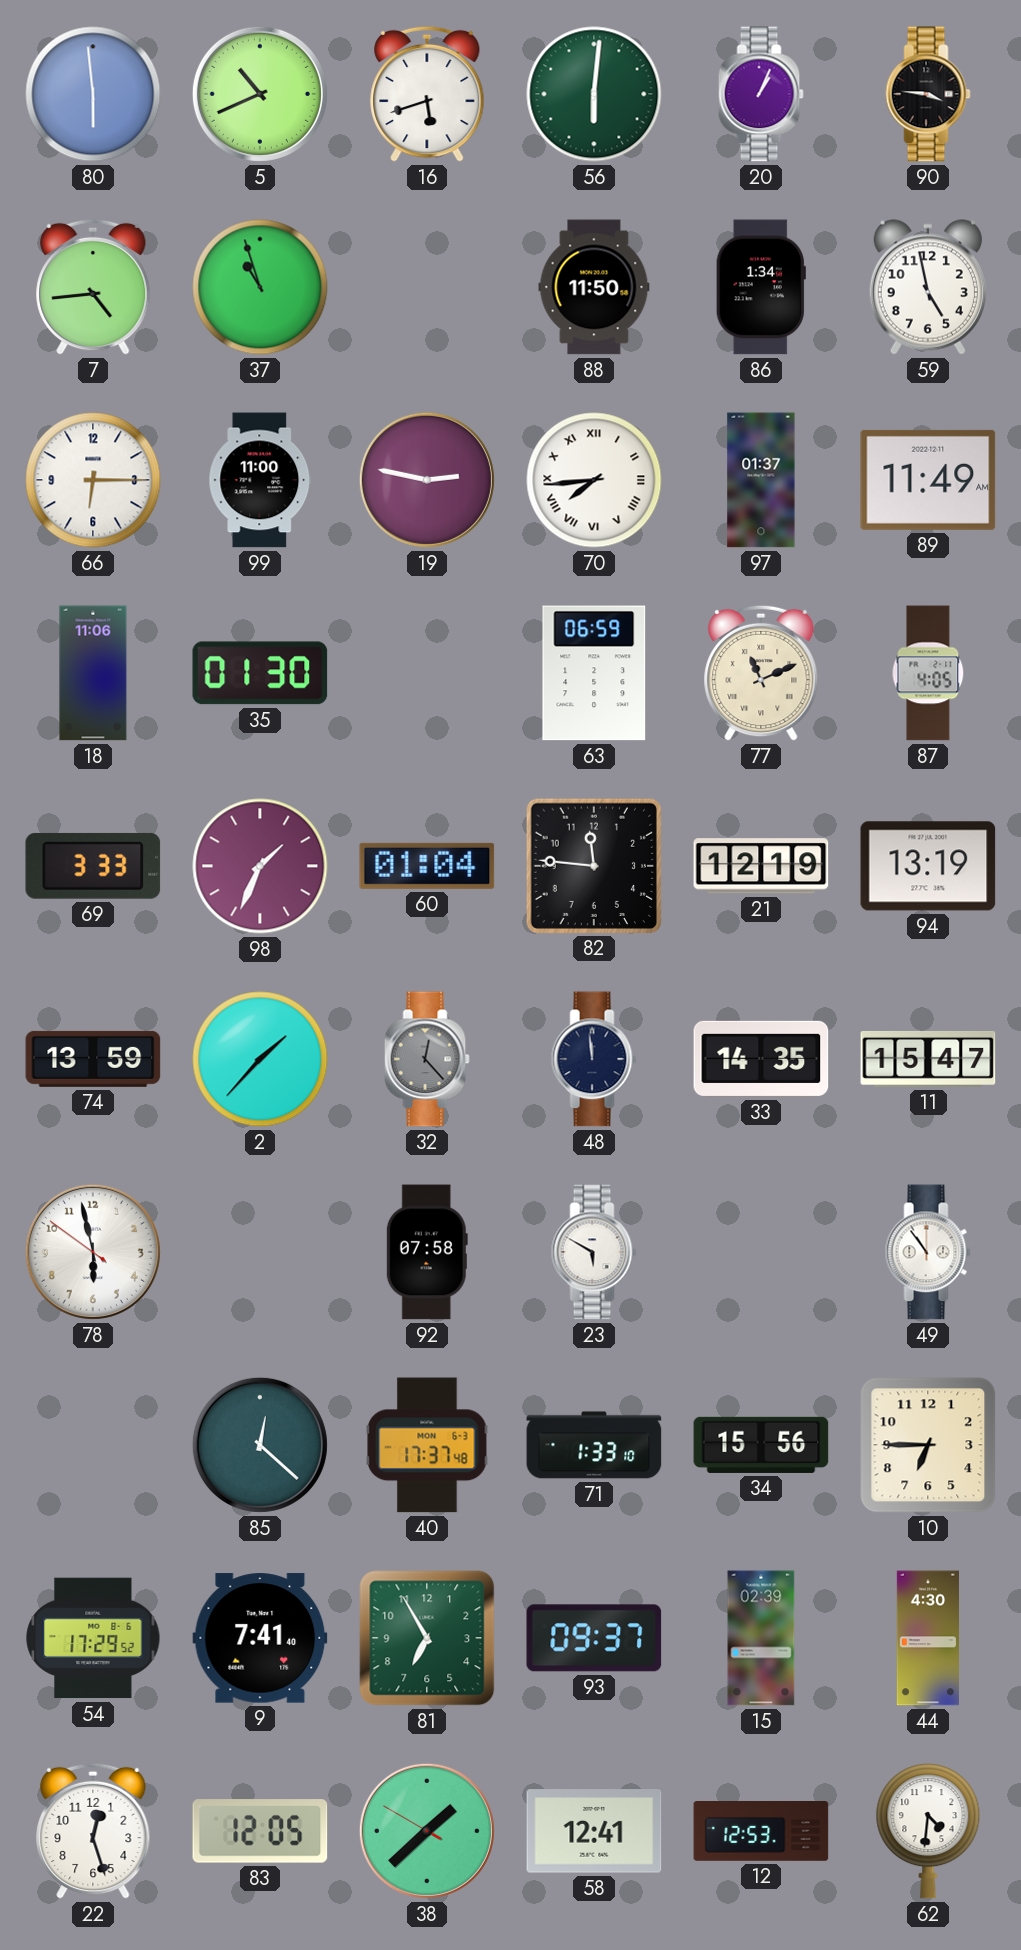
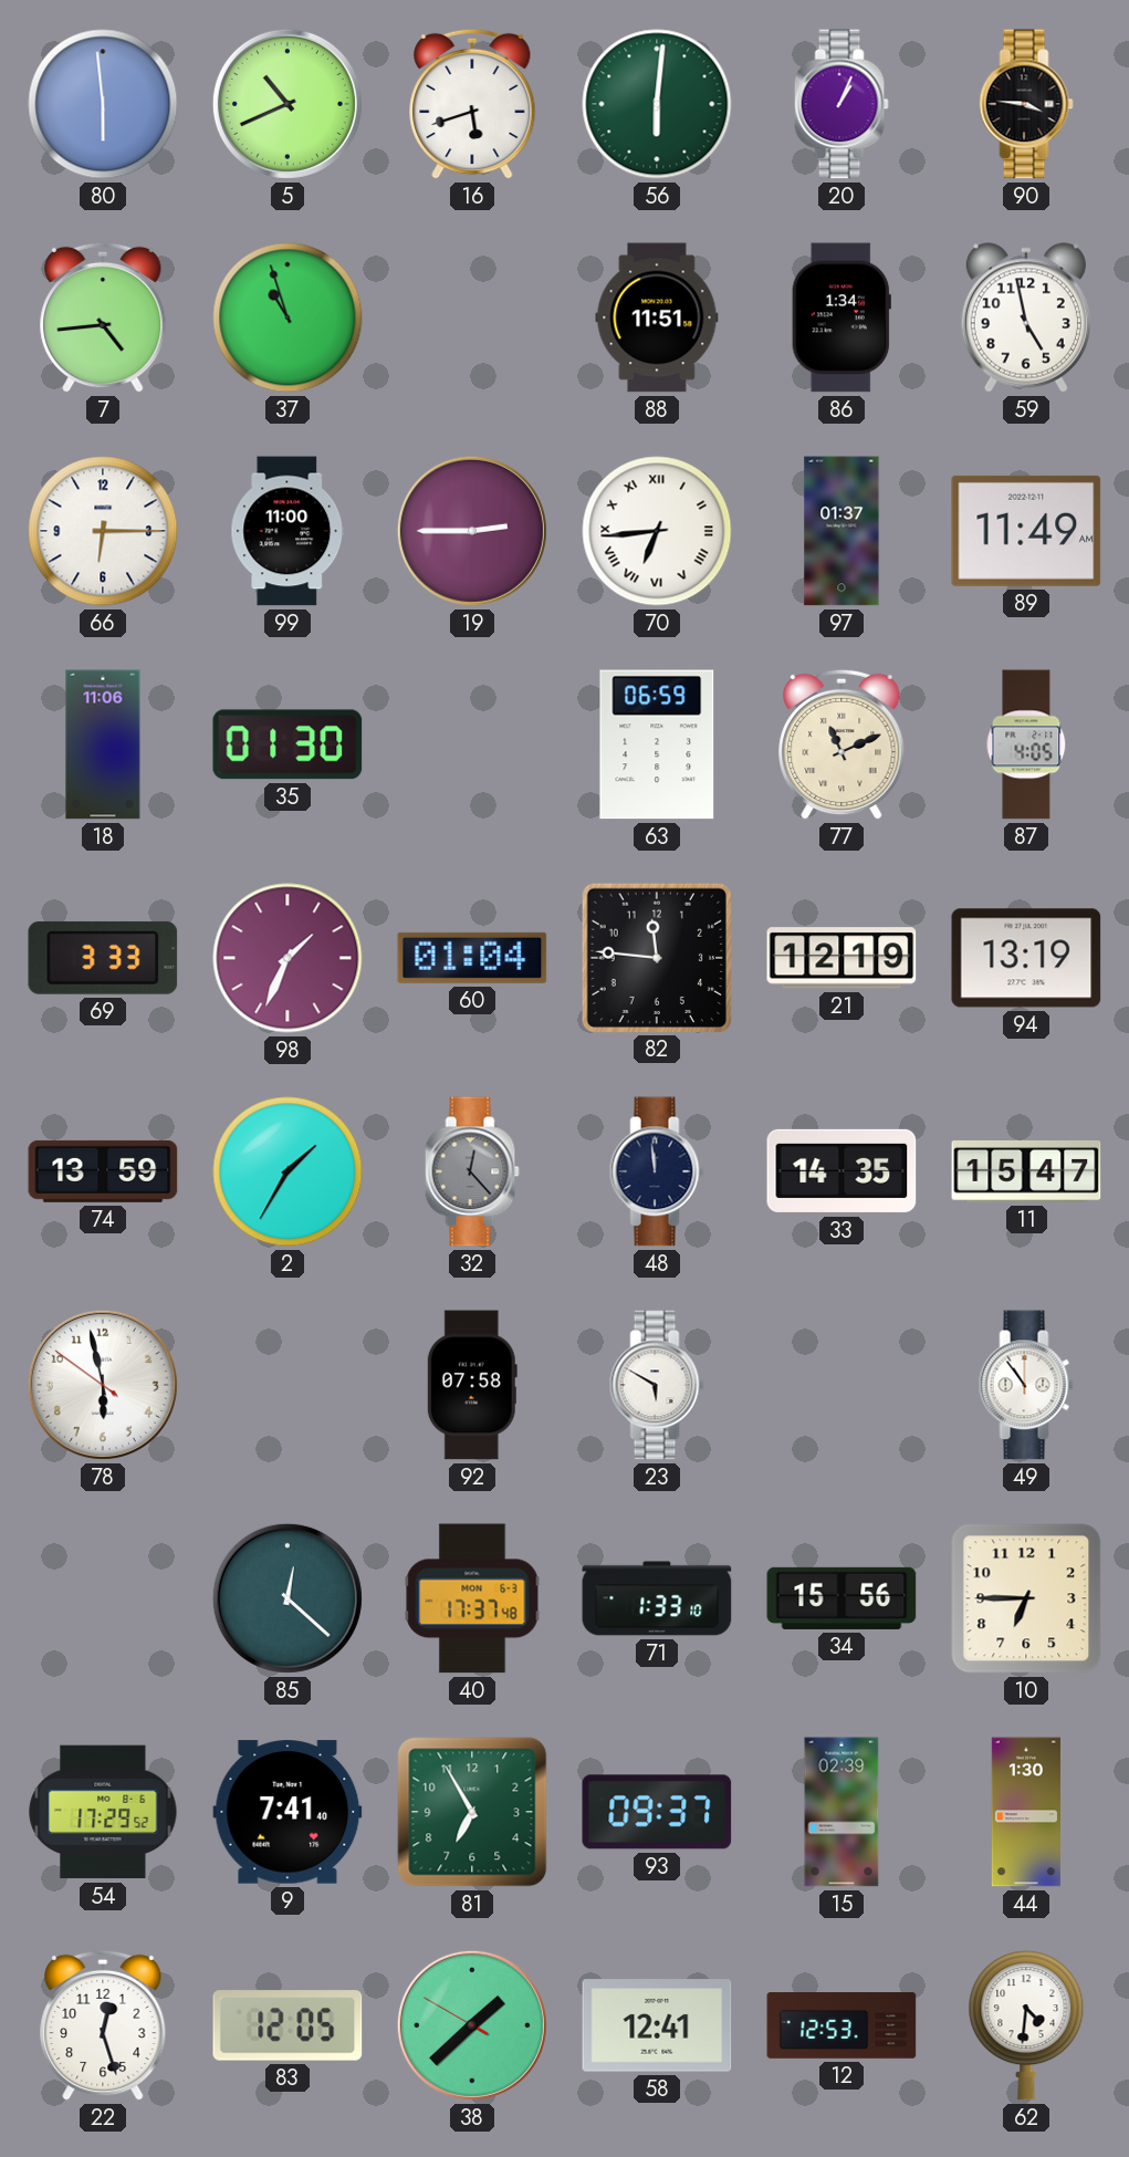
88: 11:50 -> 11:51
19: 2:47 -> 2:45
70: 7:44 -> 6:44
2: 1:37 -> 1:35
44: 4:30 -> 1:30
